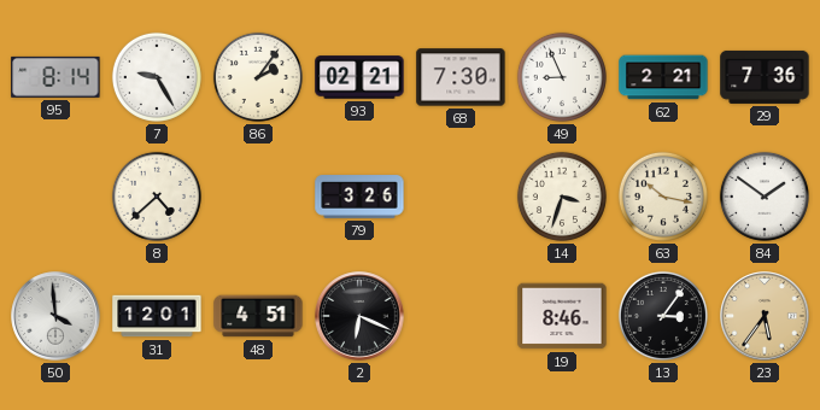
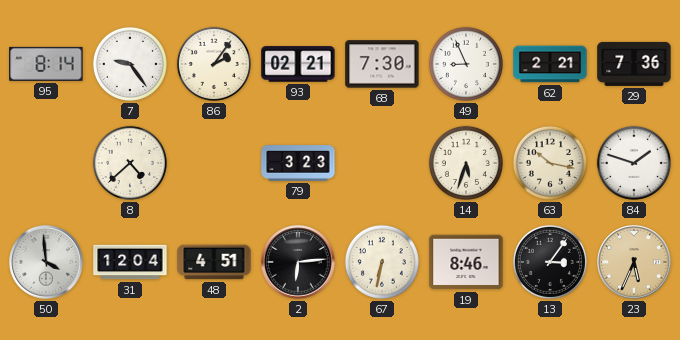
7: 9:25 -> 9:24
79: 3:26 -> 3:23
14: 3:33 -> 5:33
84: 1:51 -> 1:48
31: 12:01 -> 12:04
2: 6:19 -> 6:14
67: none -> 6:32
23: 5:36 -> 5:34
